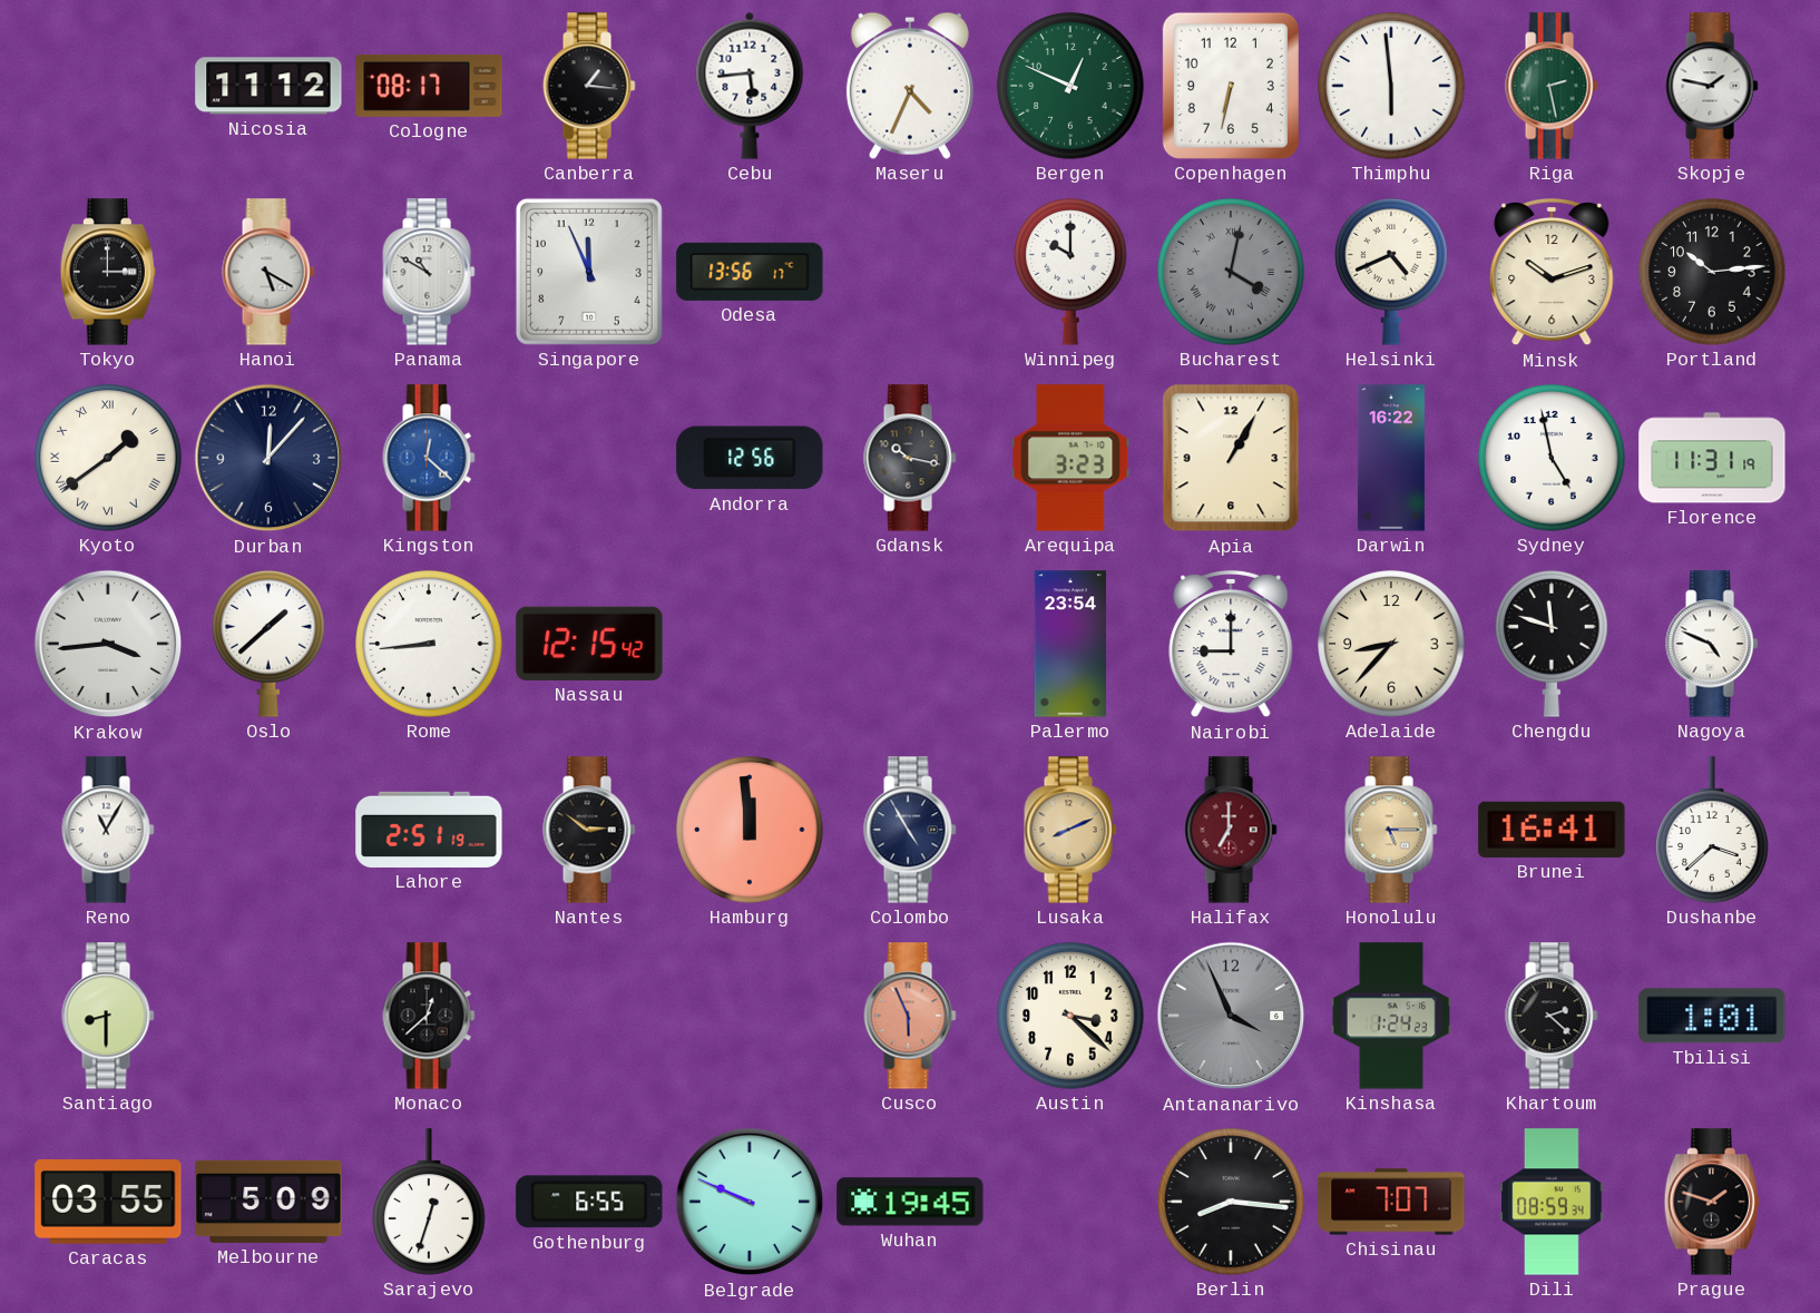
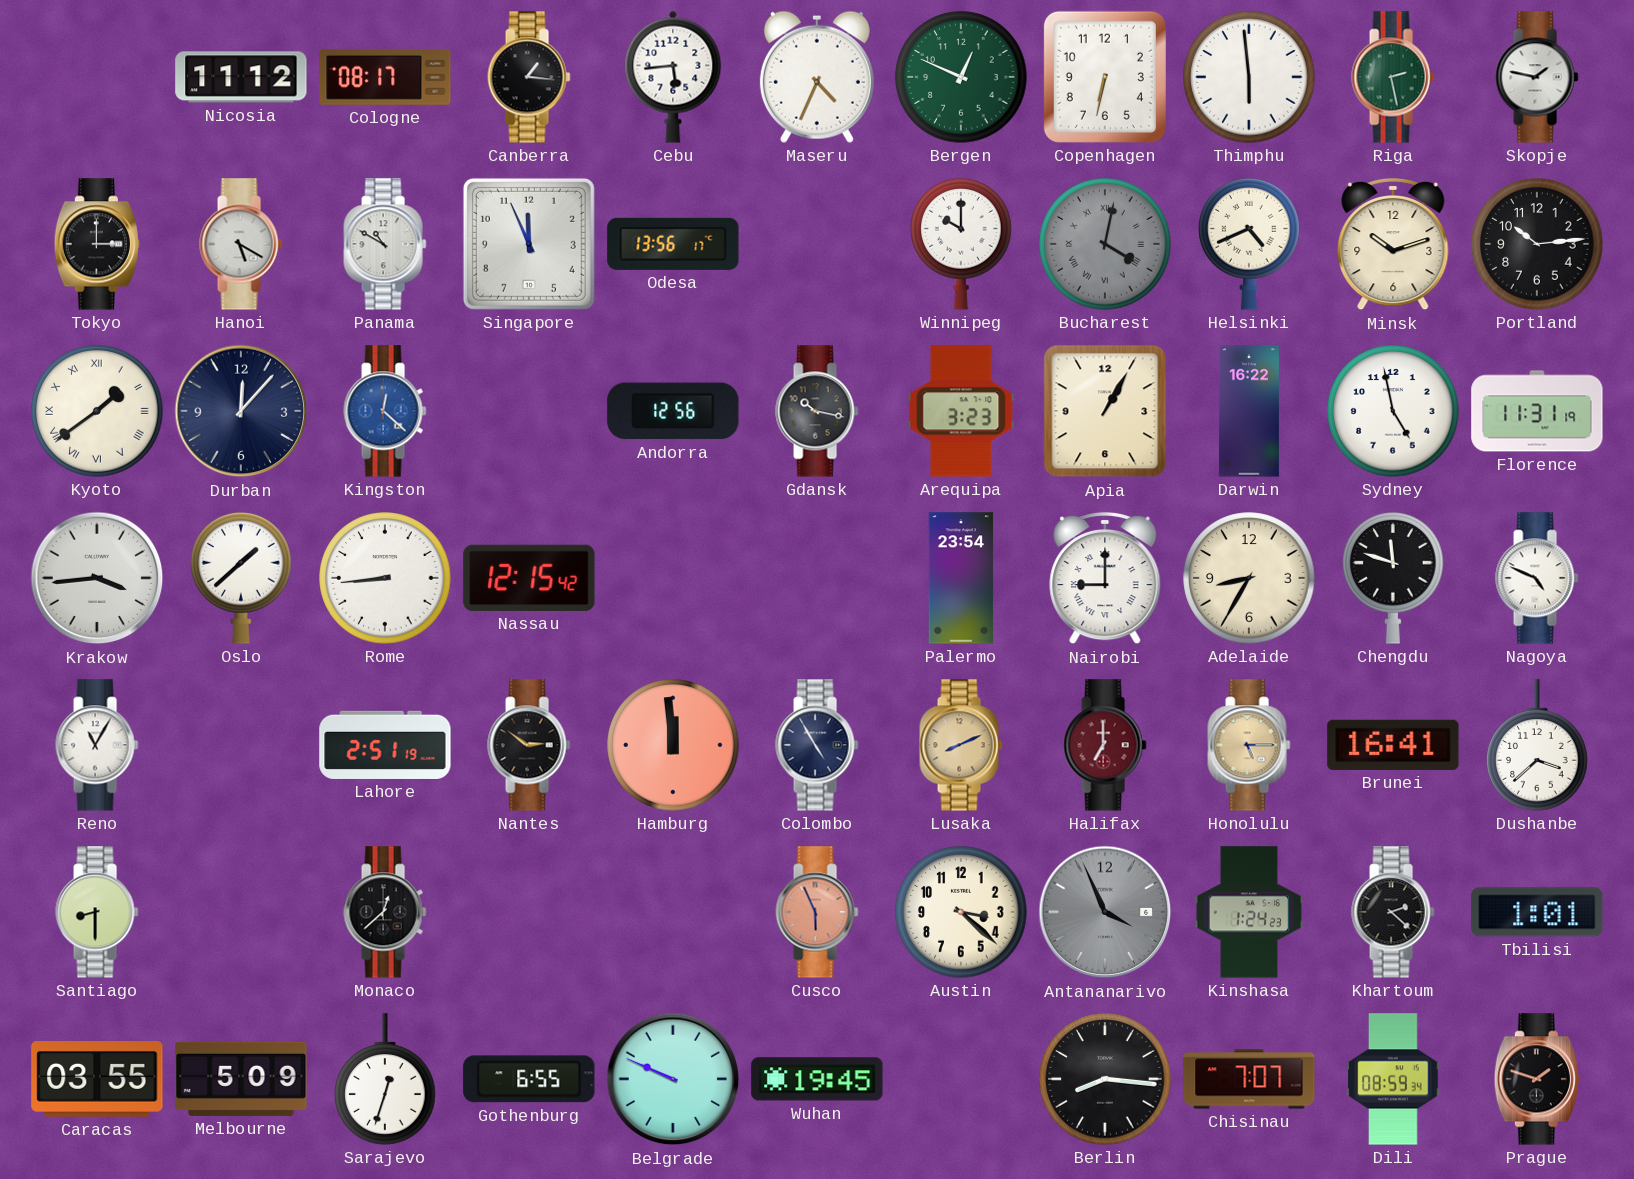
Adelaide: 8:37 -> 8:35
